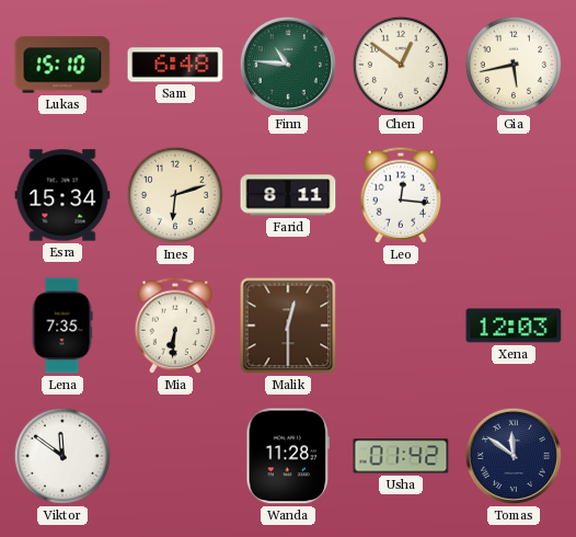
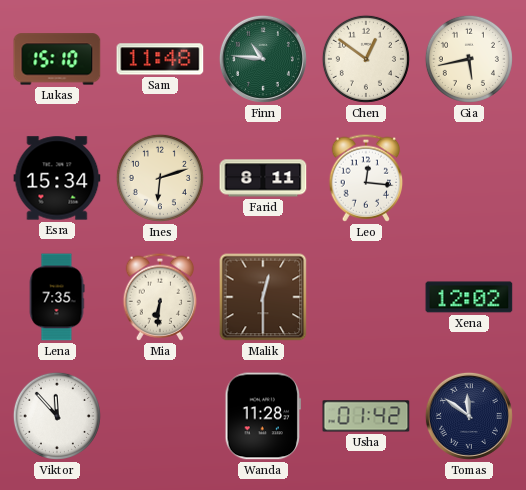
Sam: 6:48 -> 11:48
Xena: 12:03 -> 12:02
Viktor: 11:51 -> 11:53
